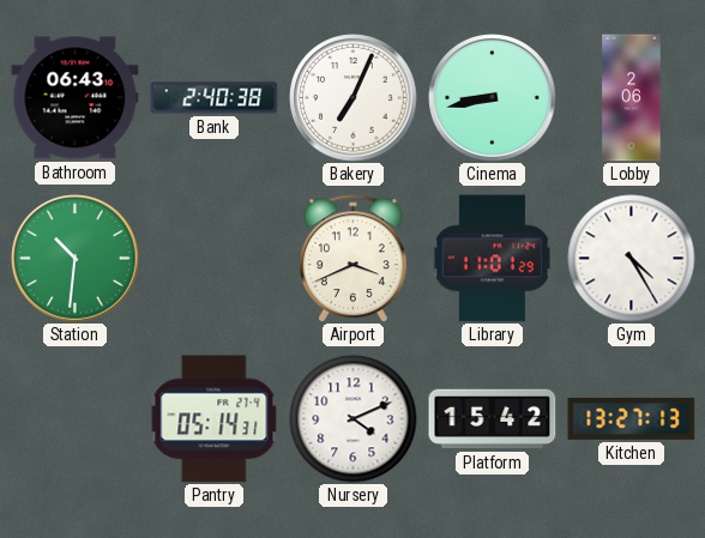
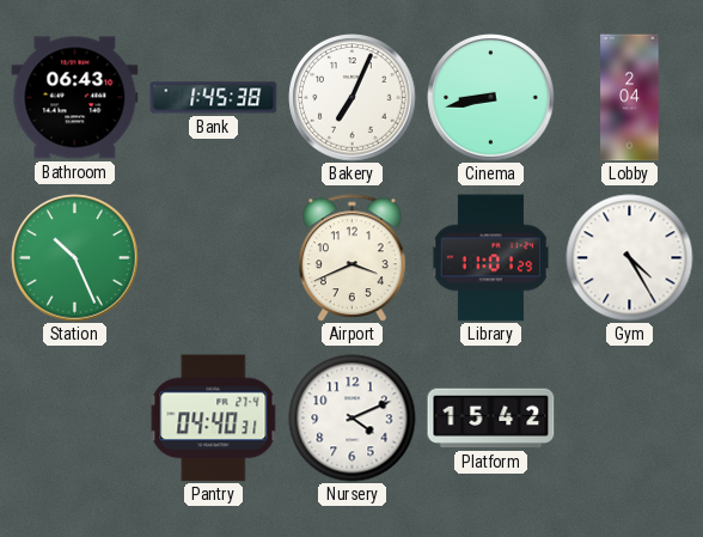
Bank: 2:40 -> 1:45
Lobby: 2:06 -> 2:04
Station: 10:31 -> 10:26
Pantry: 05:14 -> 04:40
Kitchen: 13:27 -> none
